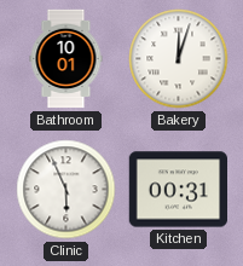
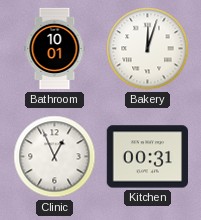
Clinic: 5:56 -> 12:56
